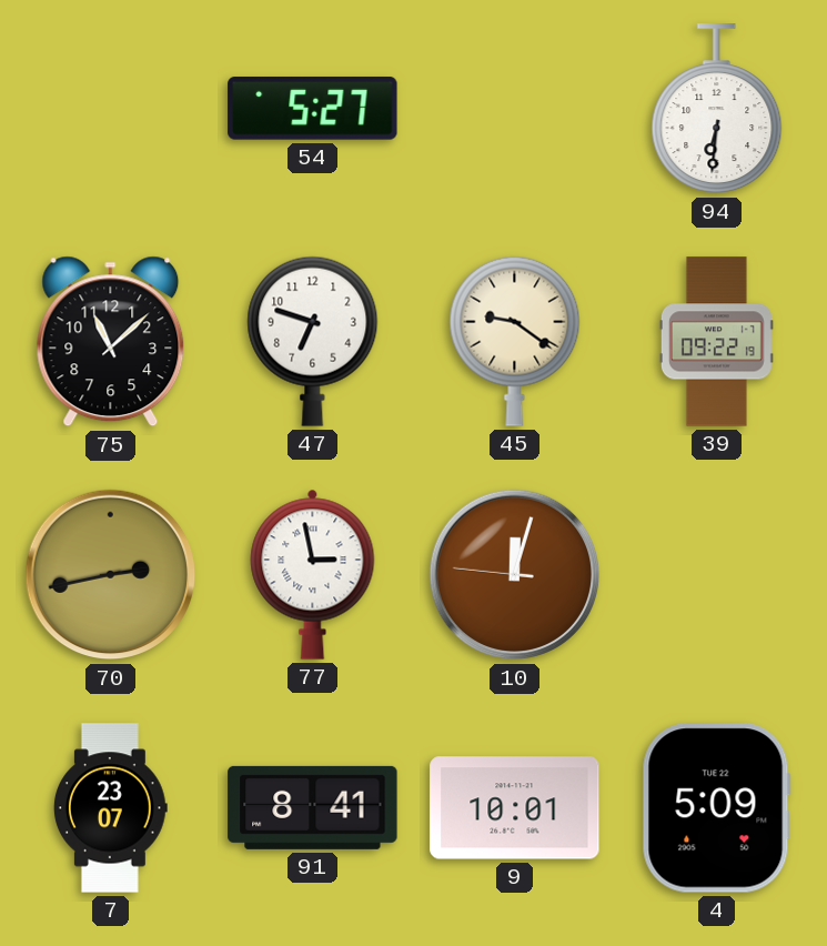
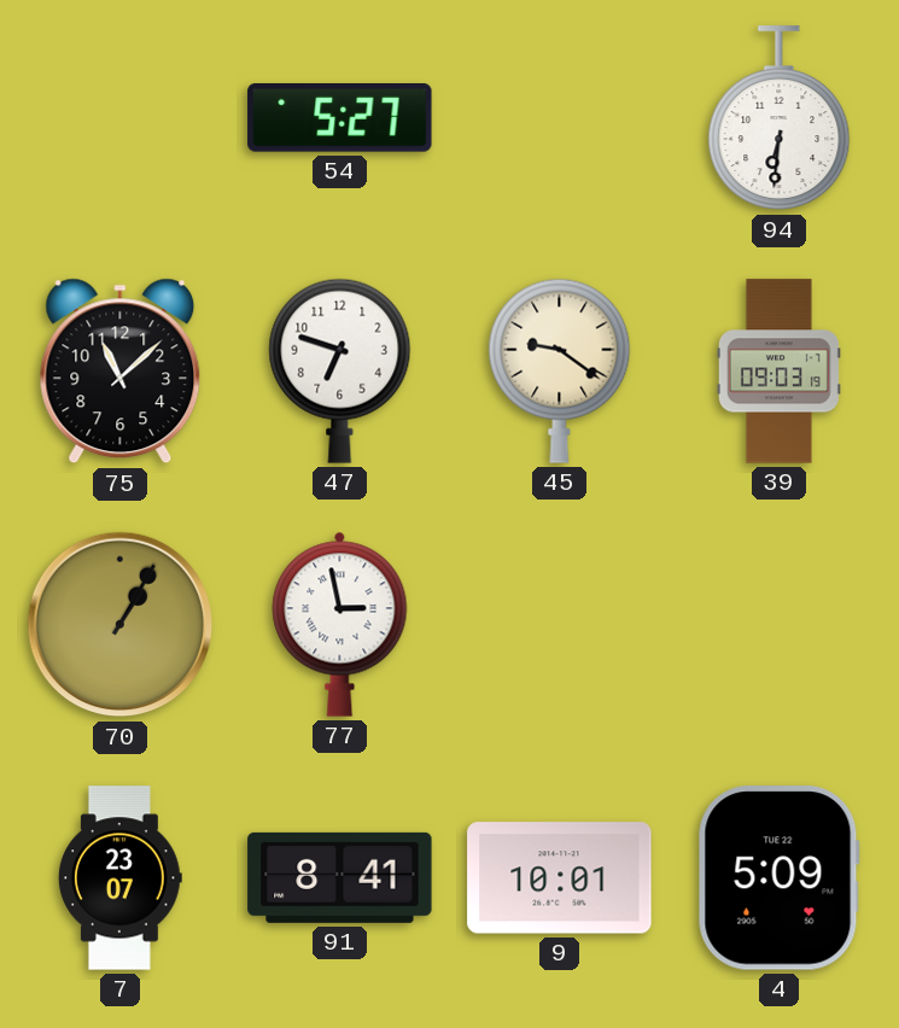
39: 09:22 -> 09:03
70: 2:43 -> 1:05
10: 12:02 -> none
